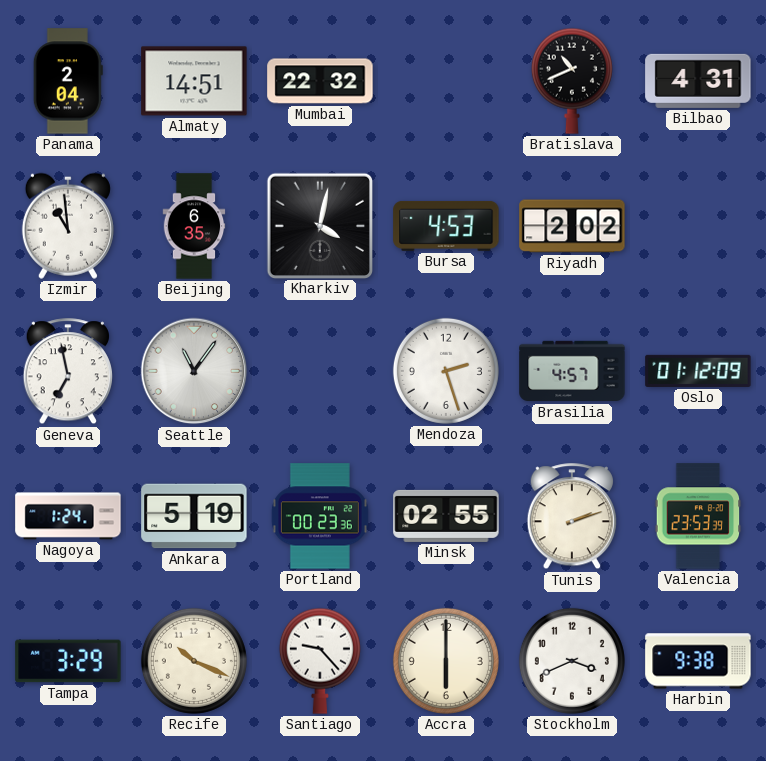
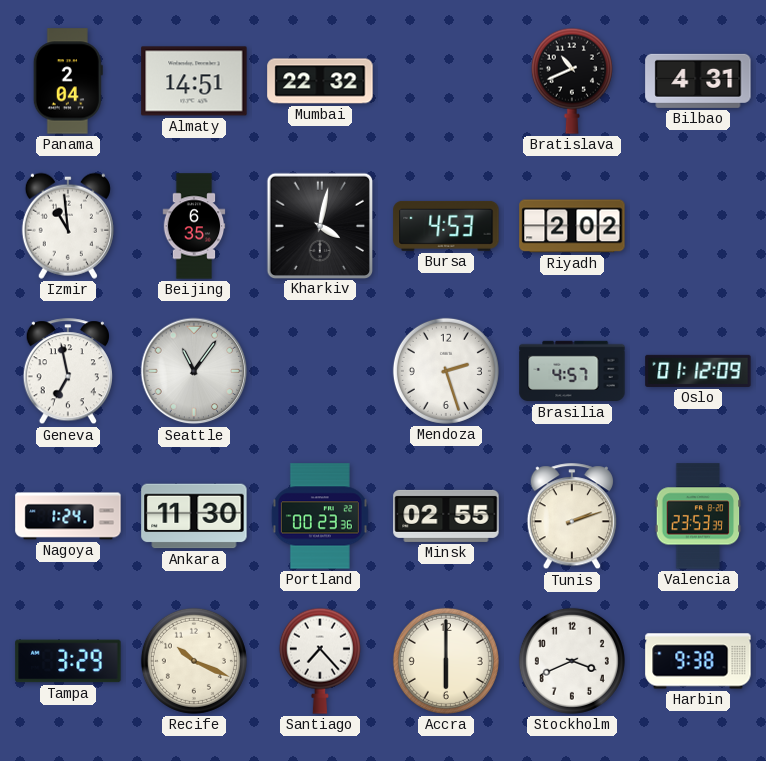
Ankara: 5:19 -> 11:30
Santiago: 9:23 -> 7:23
